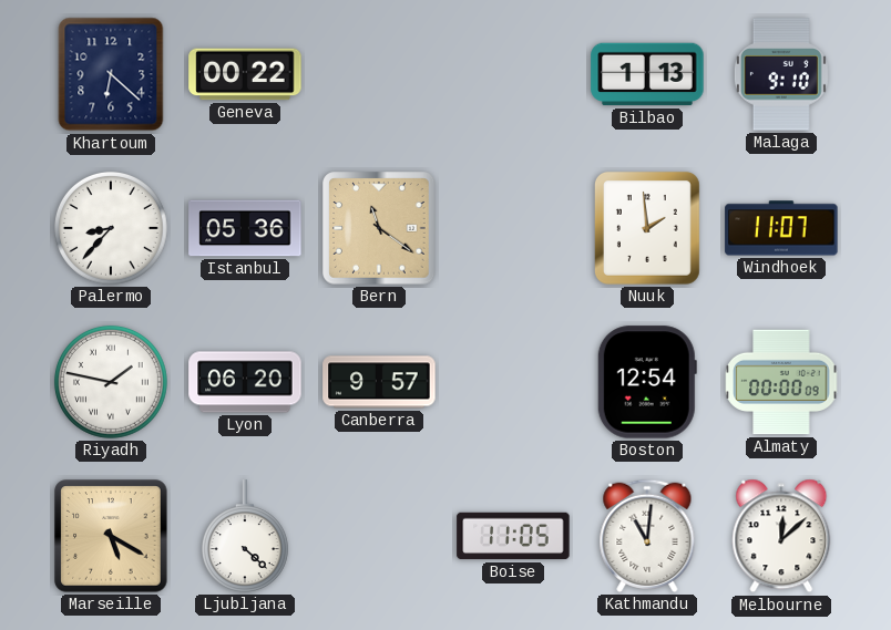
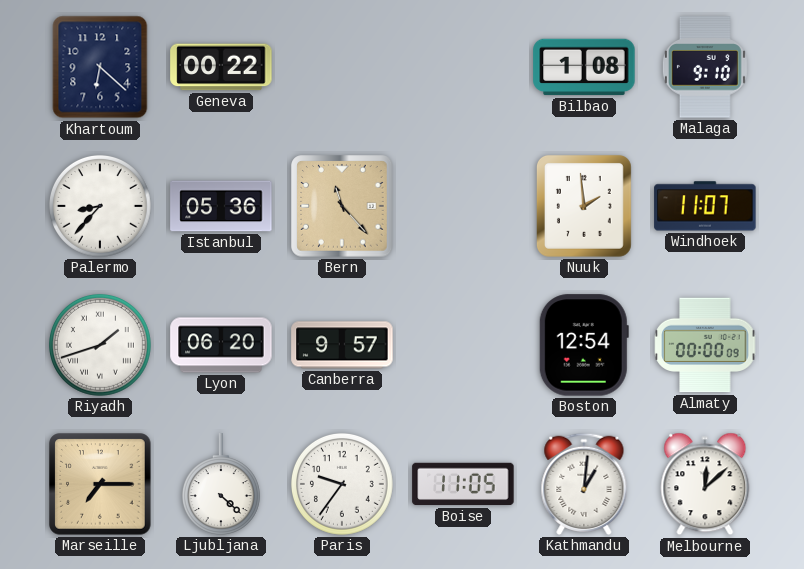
Bilbao: 1:13 -> 1:08
Bern: 11:21 -> 11:23
Riyadh: 1:47 -> 1:42
Marseille: 5:20 -> 7:15
Paris: none -> 9:36
Kathmandu: 11:01 -> 1:01
